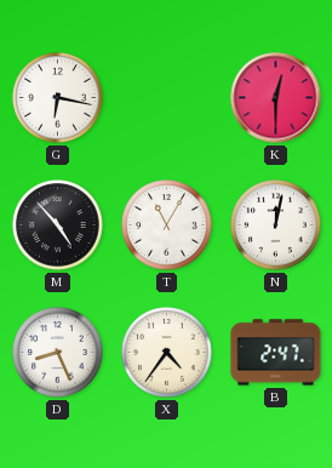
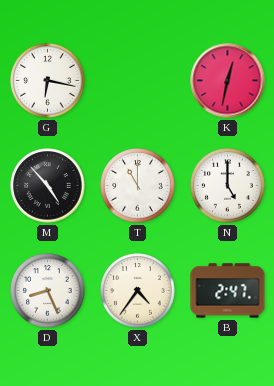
K: 12:30 -> 12:32
T: 11:05 -> 11:00
N: 12:02 -> 5:00
